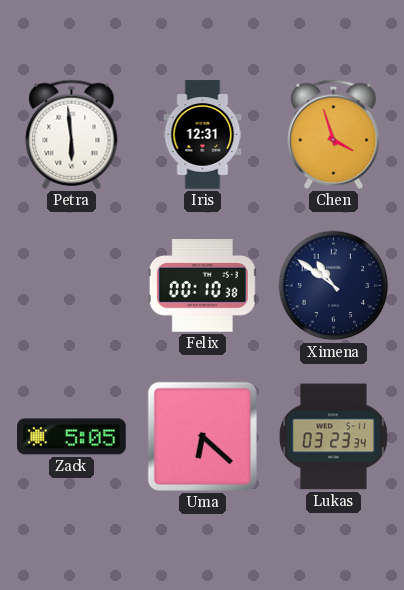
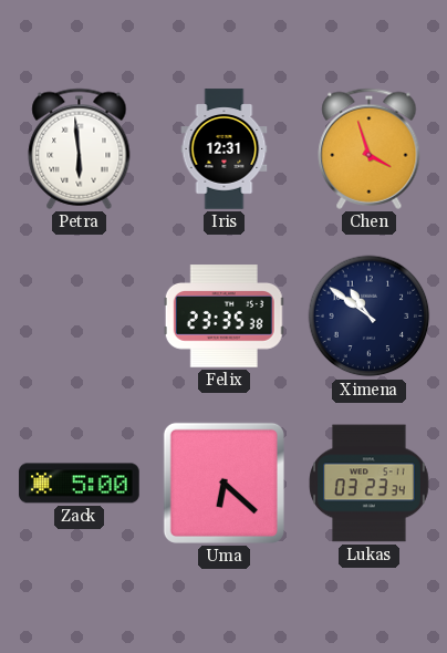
Felix: 00:10 -> 23:35
Zack: 5:05 -> 5:00
